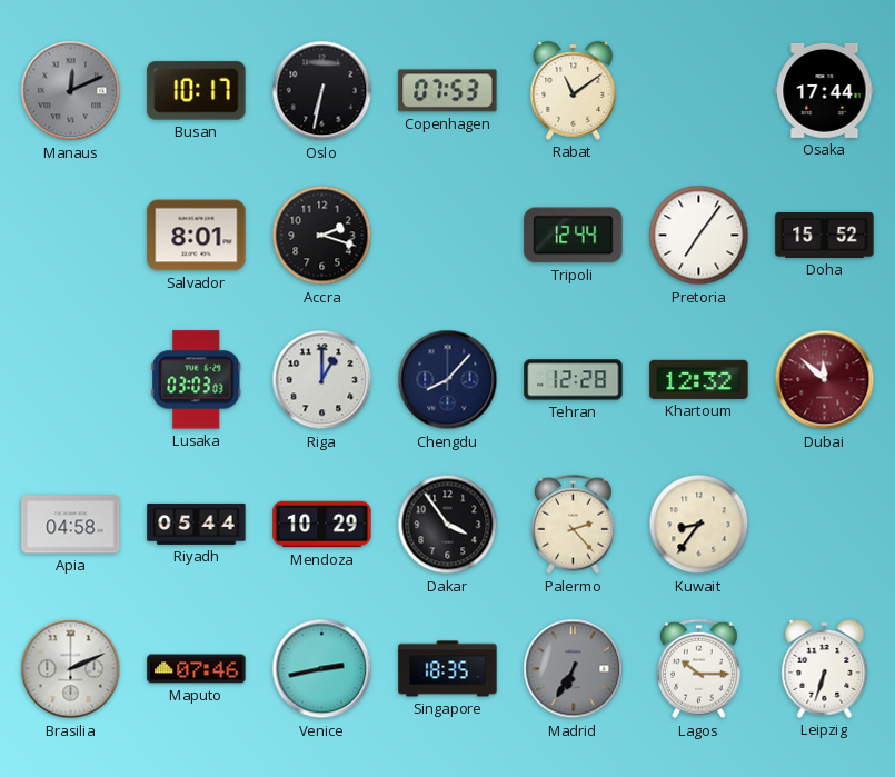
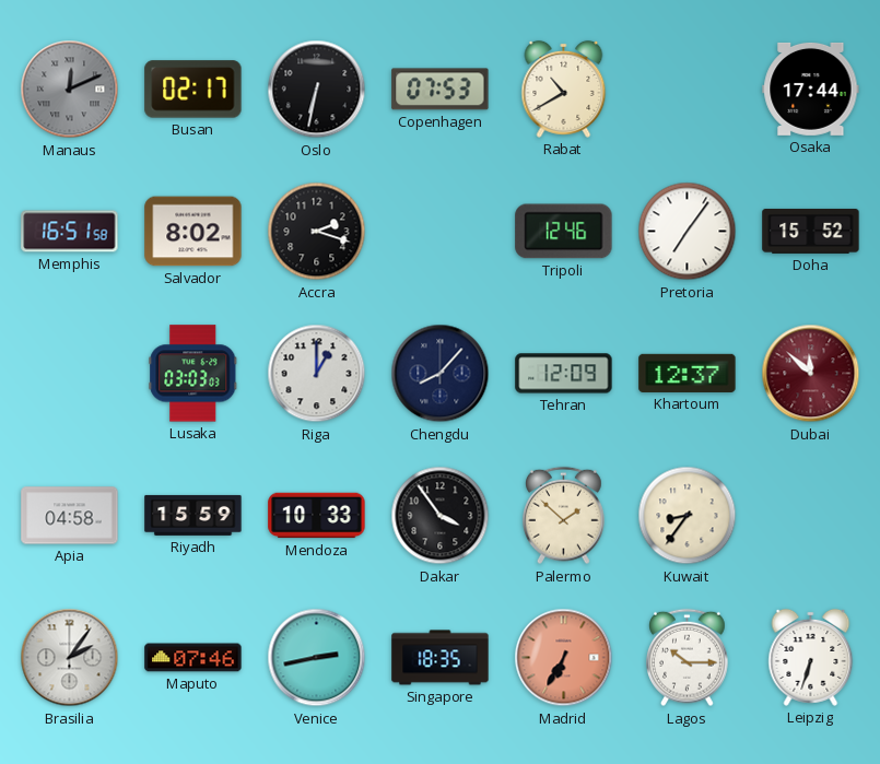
Busan: 10:17 -> 02:17
Rabat: 11:09 -> 10:40
Memphis: none -> 16:51
Salvador: 8:01 -> 8:02
Tripoli: 12:44 -> 12:46
Tehran: 12:28 -> 12:09
Khartoum: 12:32 -> 12:37
Riyadh: 05:44 -> 15:59
Mendoza: 10:29 -> 10:33
Palermo: 2:23 -> 1:52
Brasilia: 2:11 -> 2:06
Madrid dial: grey -> salmon
